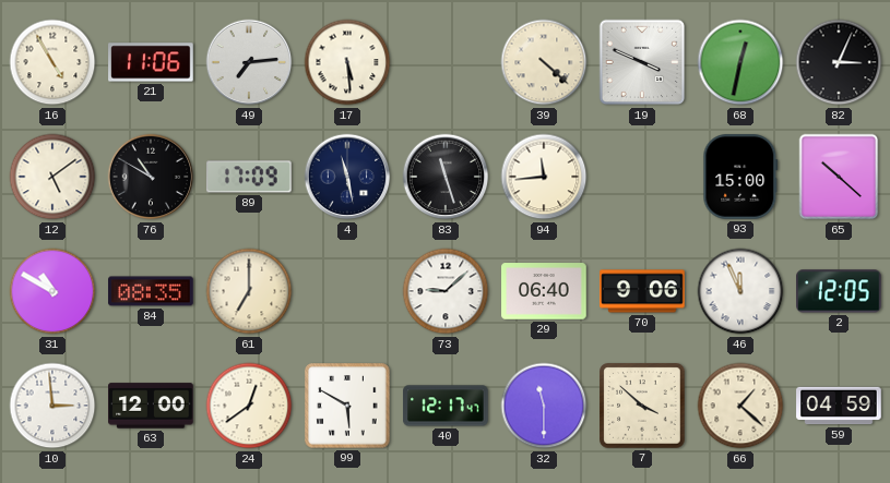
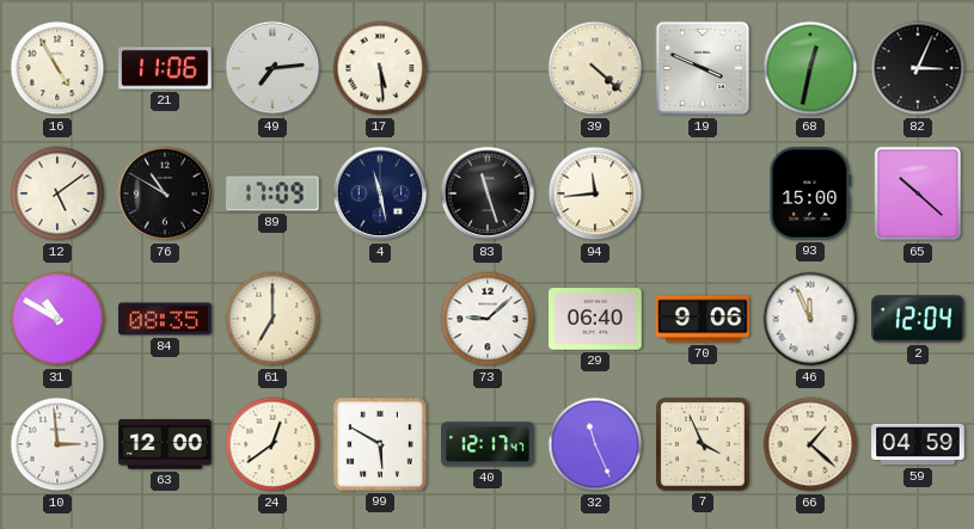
2: 12:05 -> 12:04
32: 11:30 -> 11:26
7: 3:52 -> 3:56
